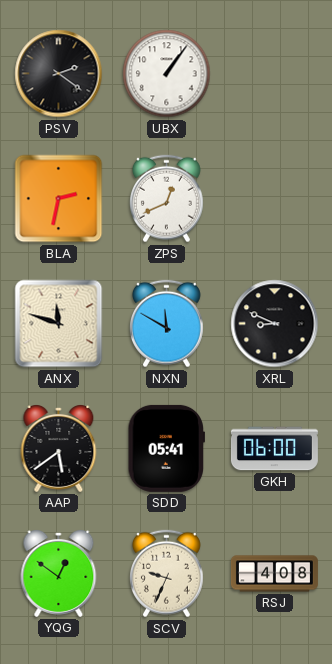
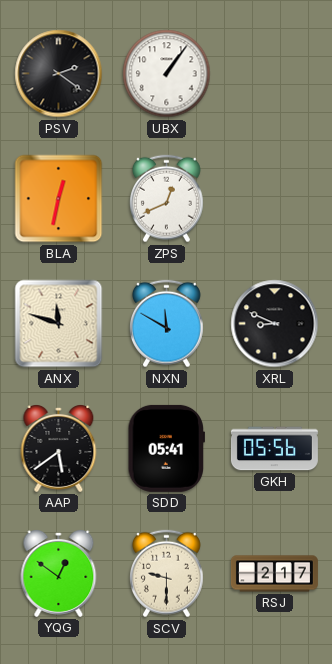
BLA: 2:32 -> 12:32
GKH: 06:00 -> 05:56
SCV: 9:34 -> 9:30
RSJ: 4:08 -> 2:17
